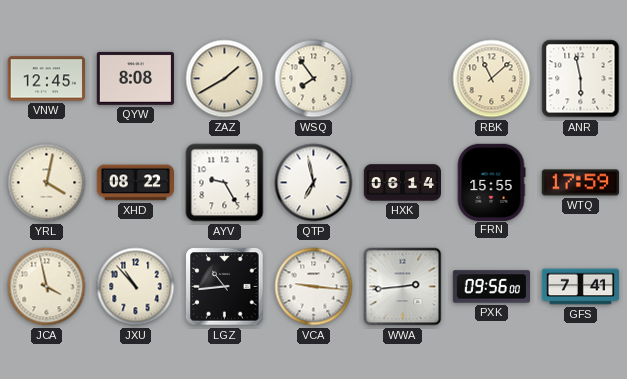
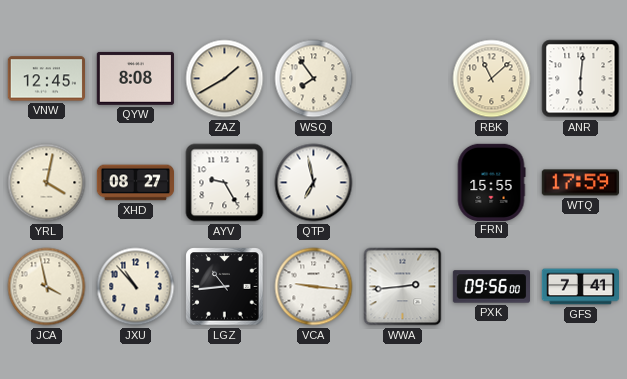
ANR: 5:58 -> 6:01
XHD: 08:22 -> 08:27
HXK: 06:14 -> none
